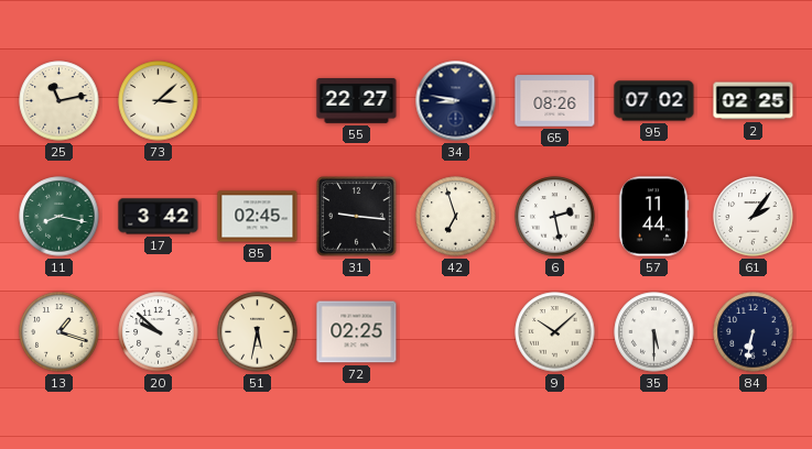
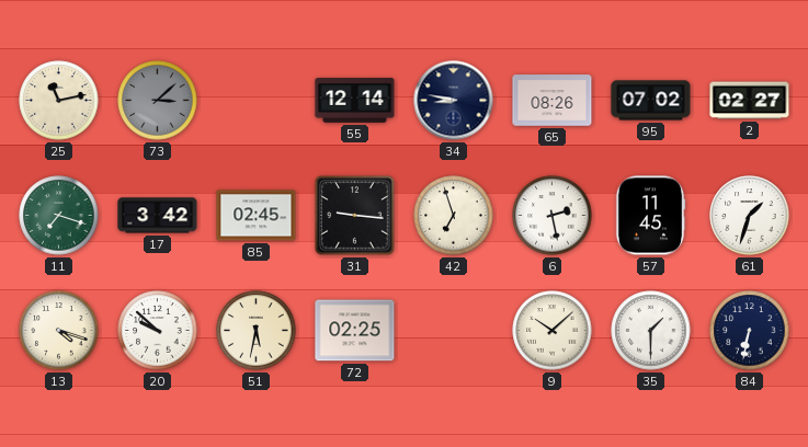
73 dial: cream -> grey
55: 22:27 -> 12:14
2: 02:25 -> 02:27
11: 8:17 -> 7:18
57: 11:44 -> 11:45
61: 2:06 -> 1:33
13: 1:18 -> 4:18
35: 5:30 -> 1:30
